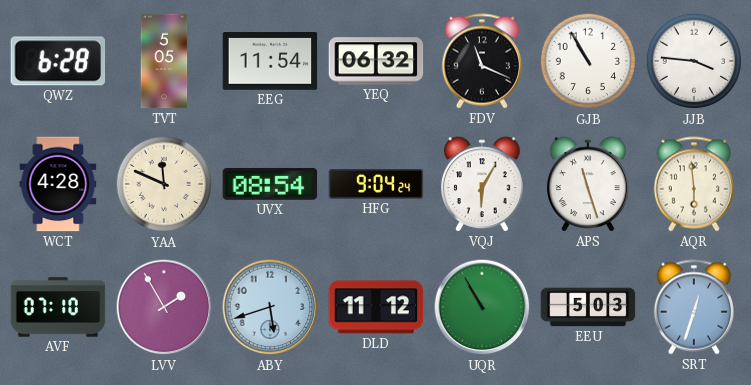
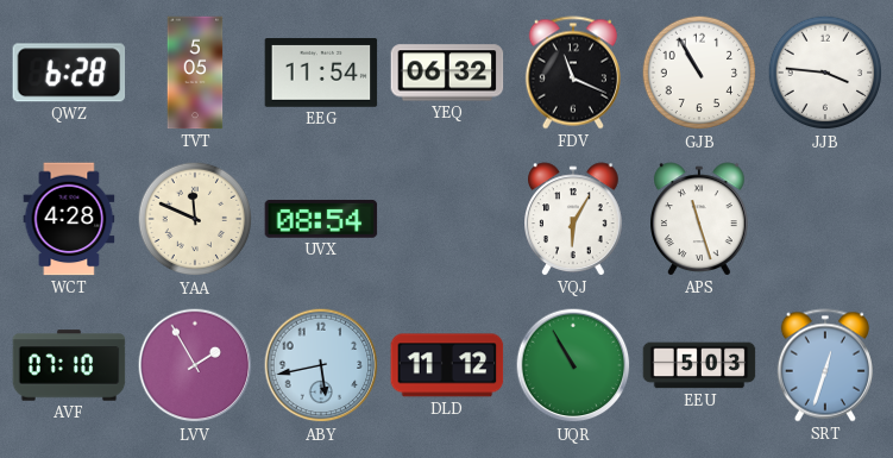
HFG: 9:04 -> none
AQR: 5:59 -> none
ABY: 5:42 -> 5:43
